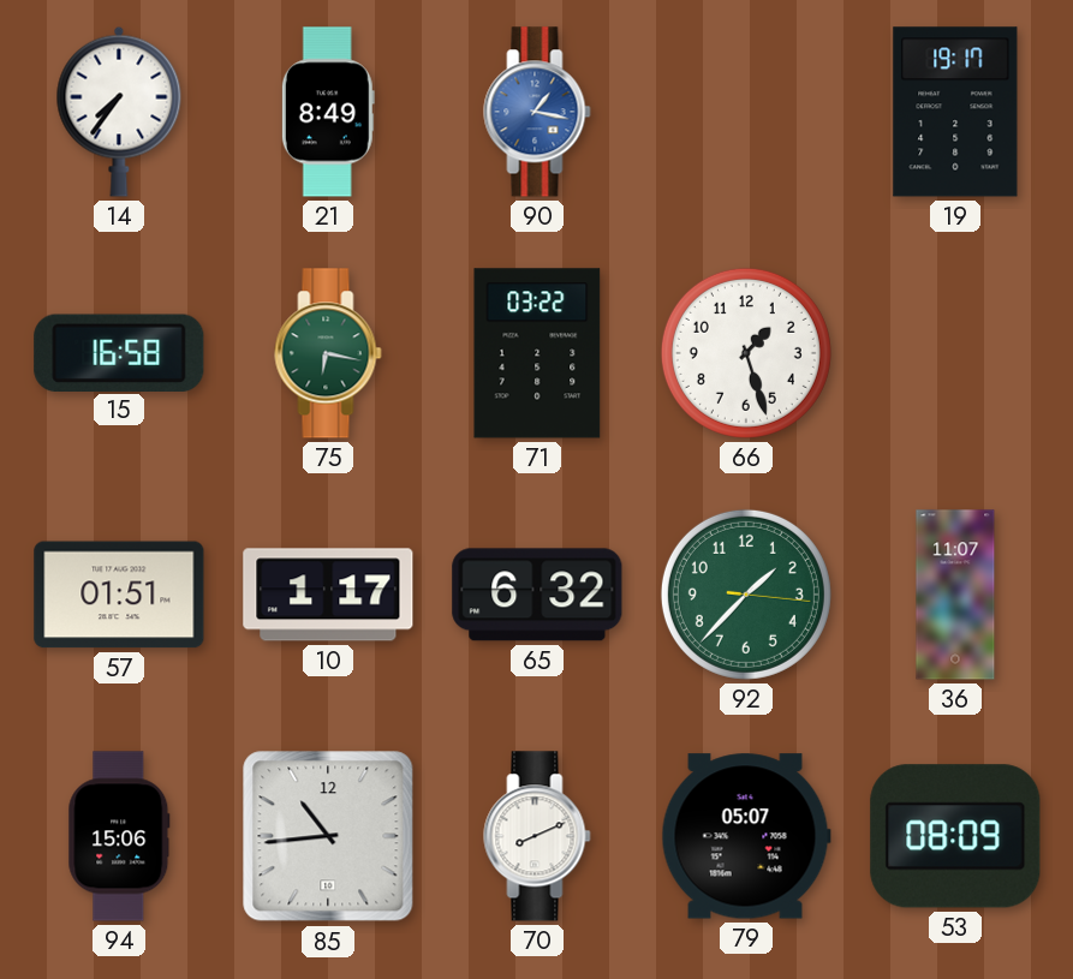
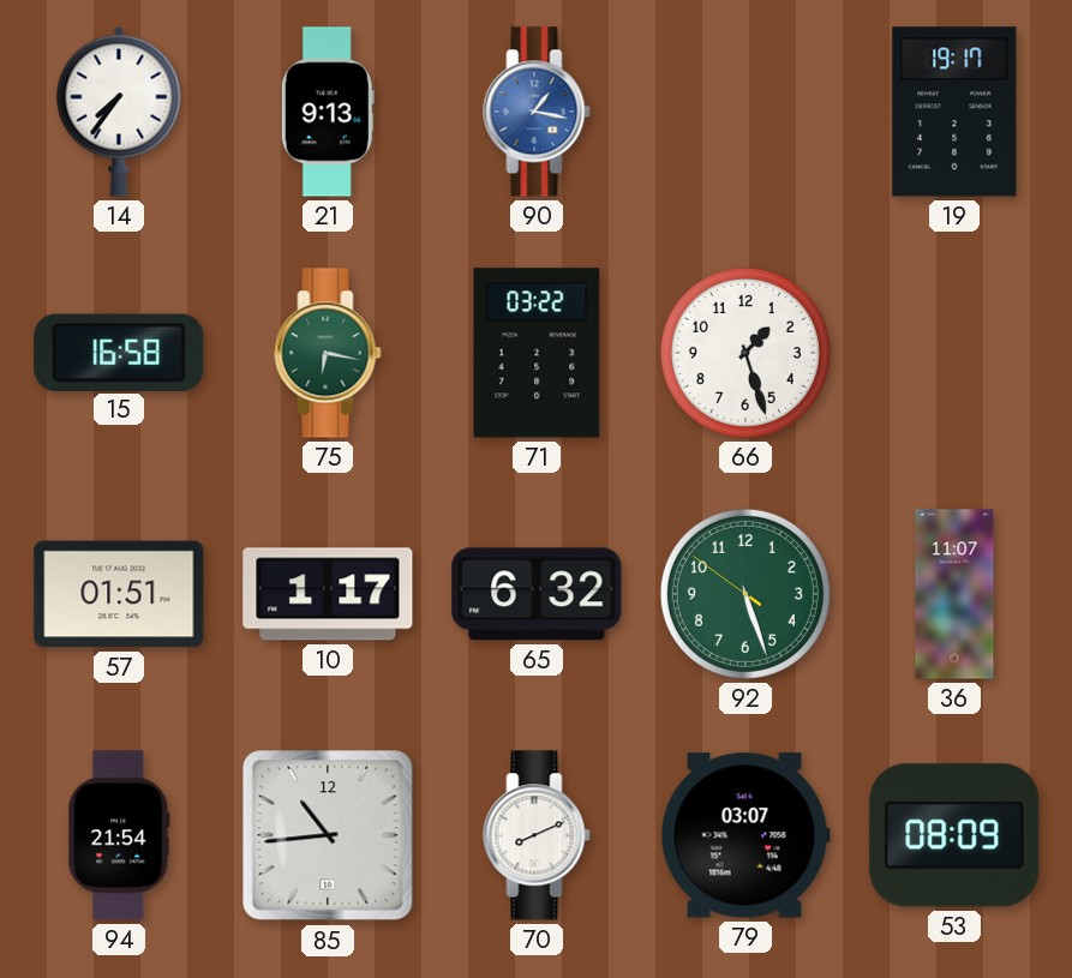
21: 8:49 -> 9:13
92: 1:37 -> 5:26
94: 15:06 -> 21:54
79: 05:07 -> 03:07
